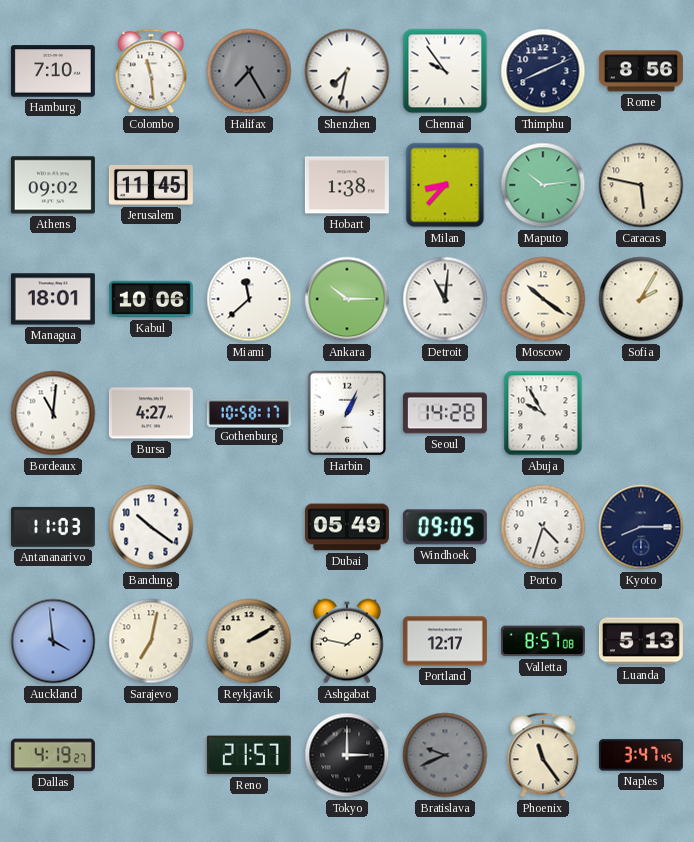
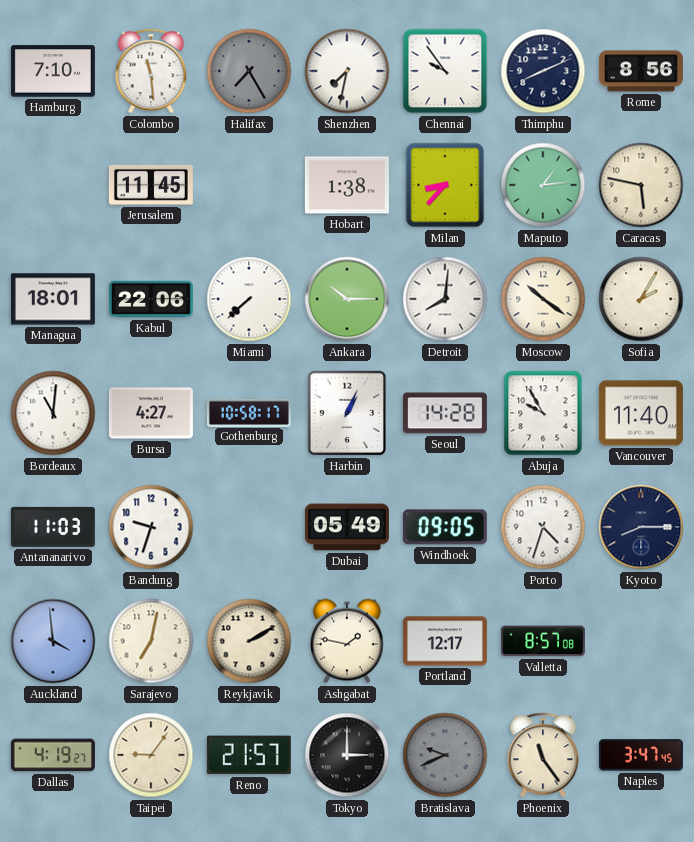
Athens: 09:02 -> none
Maputo: 10:14 -> 1:14
Kabul: 10:06 -> 22:06
Miami: 11:38 -> 7:38
Detroit: 11:01 -> 8:01
Vancouver: none -> 11:40
Bandung: 10:21 -> 9:33
Luanda: 5:13 -> none
Taipei: none -> 9:06
